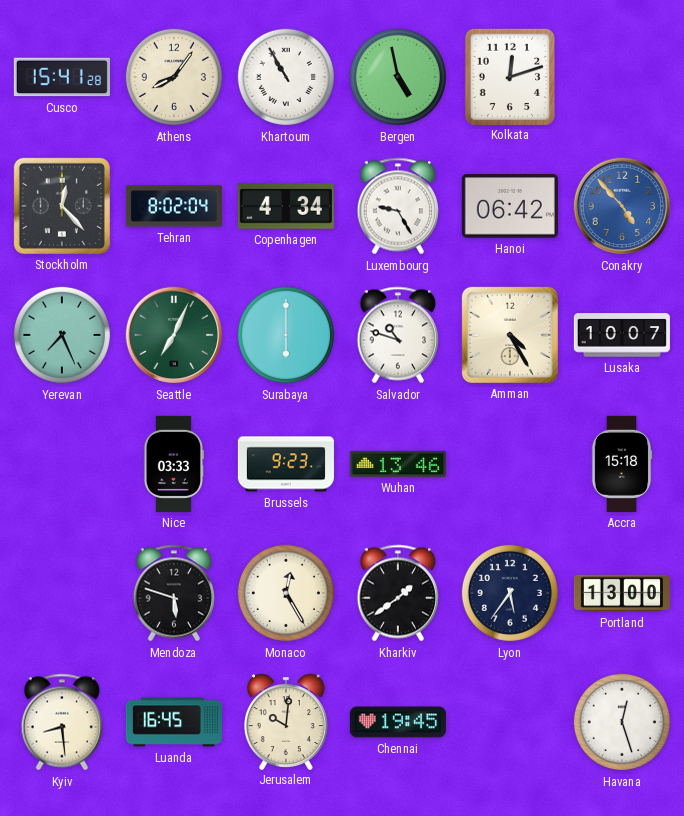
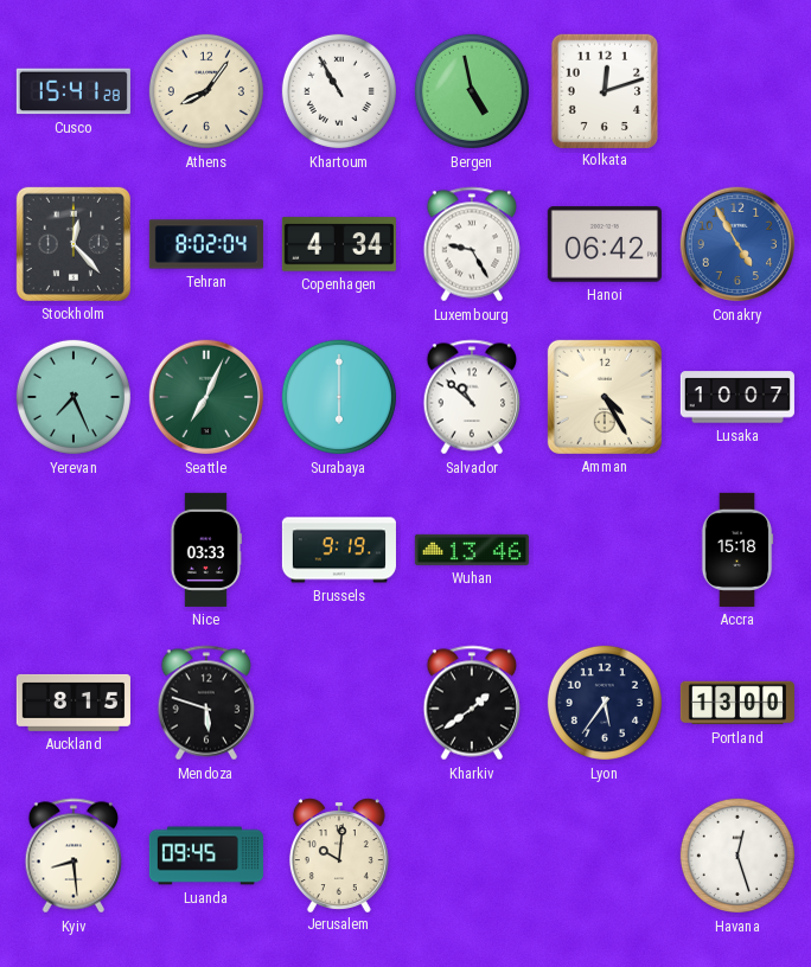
Conakry: 4:53 -> 4:55
Salvador: 10:48 -> 10:52
Brussels: 9:23 -> 9:19
Auckland: none -> 8:15
Monaco: 12:25 -> none
Luanda: 16:45 -> 09:45
Chennai: 19:45 -> none
